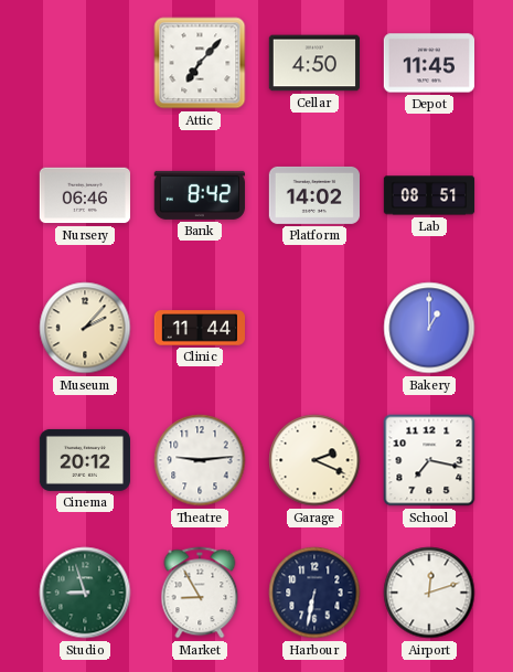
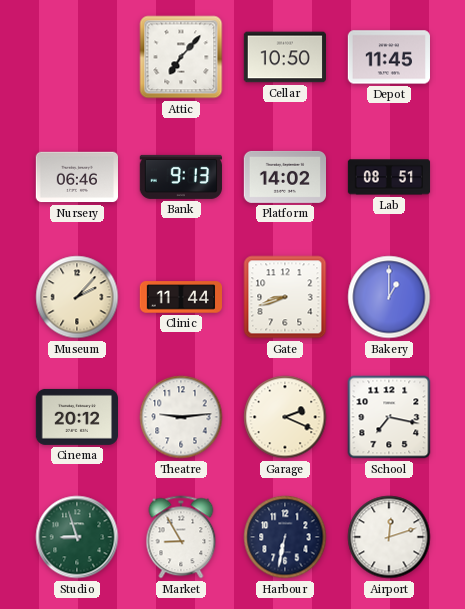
Cellar: 4:50 -> 10:50
Bank: 8:42 -> 9:13
Gate: none -> 8:42
